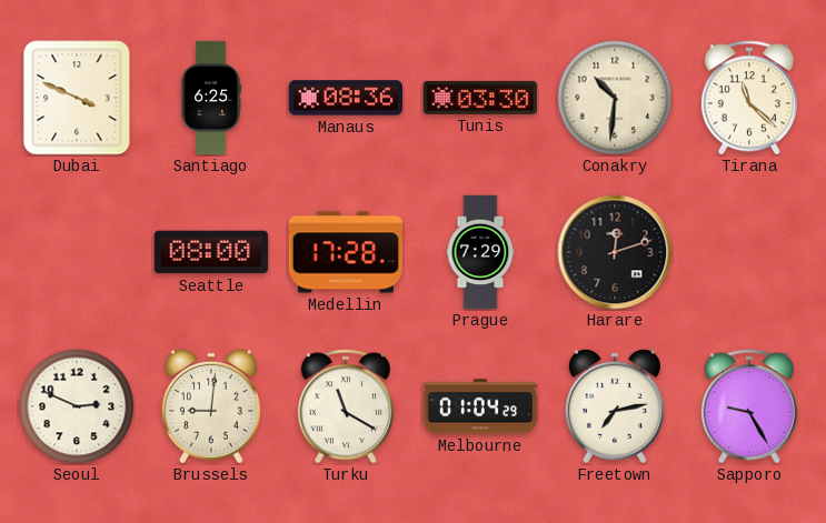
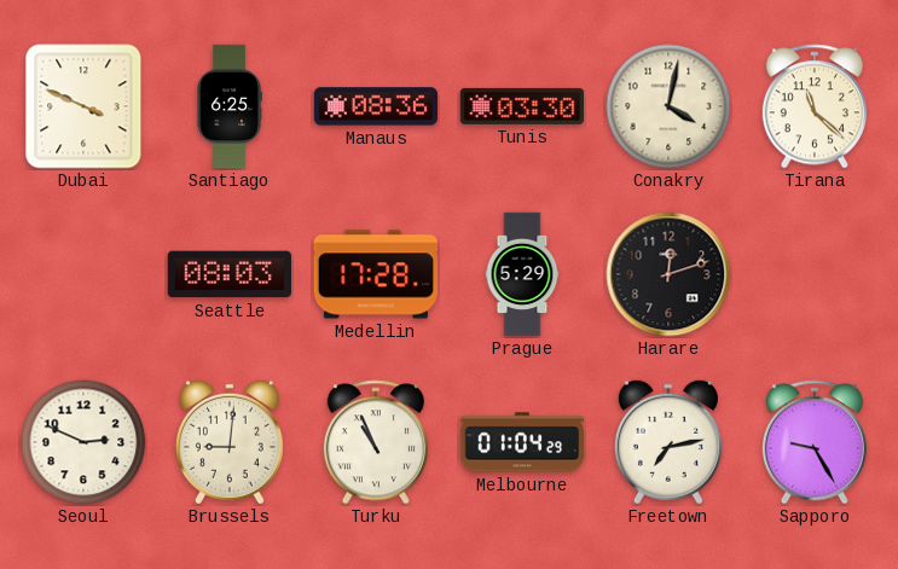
Conakry: 10:31 -> 4:02
Seattle: 08:00 -> 08:03
Prague: 7:29 -> 5:29
Turku: 11:20 -> 10:56
